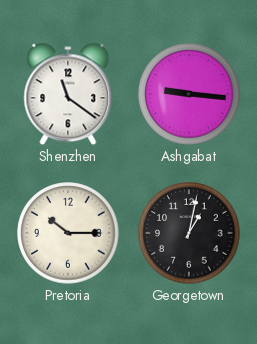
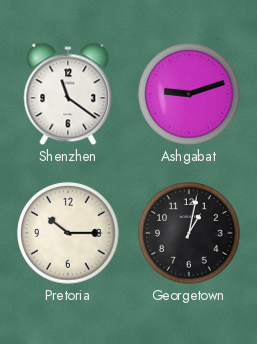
Ashgabat: 9:16 -> 9:12
